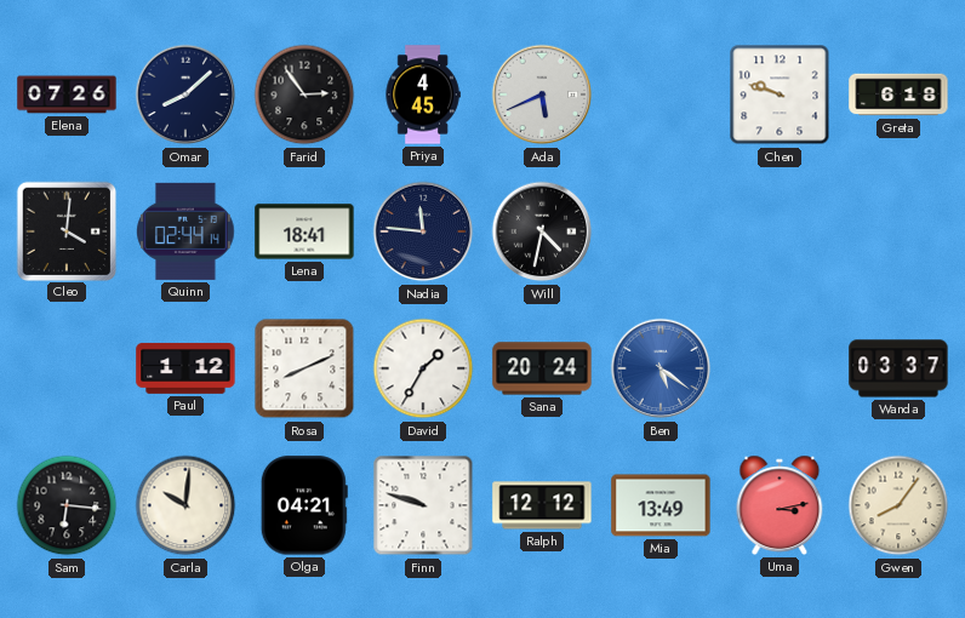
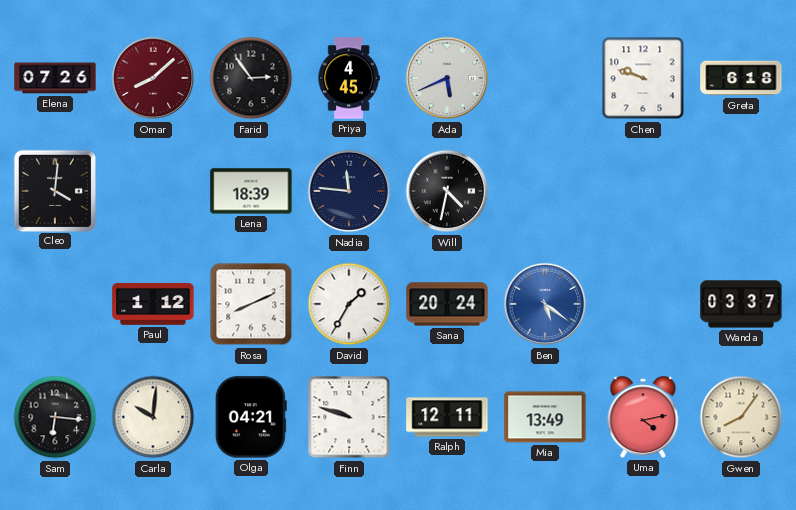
Omar dial: navy -> burgundy
Quinn: 02:44 -> none
Lena: 18:41 -> 18:39
Ralph: 12:12 -> 12:11
Uma: 3:13 -> 4:13
